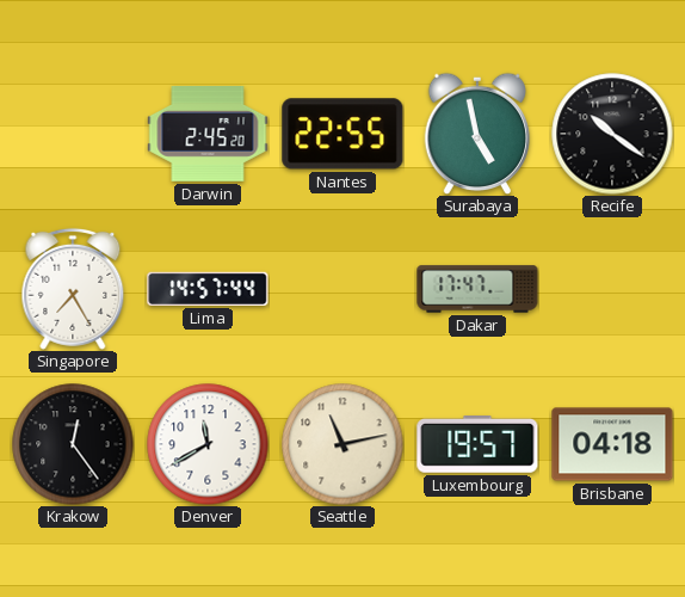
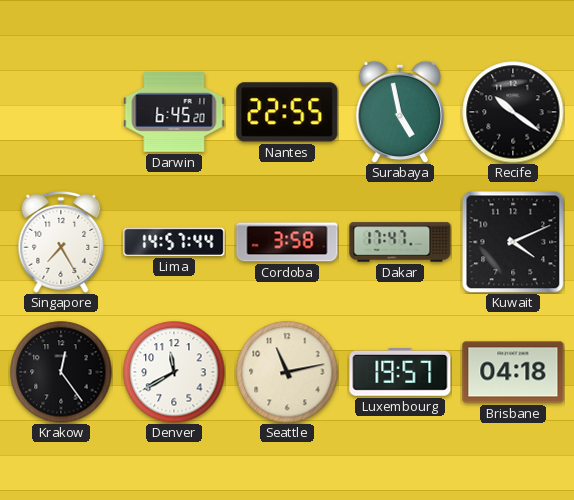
Darwin: 2:45 -> 6:45
Cordoba: none -> 3:58
Kuwait: none -> 4:11
